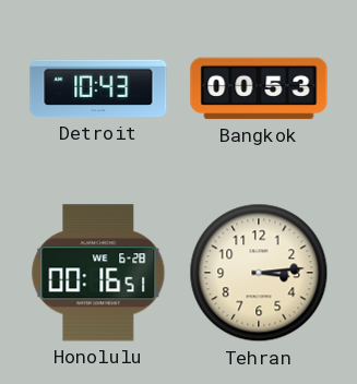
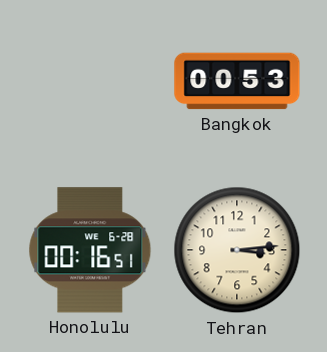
Detroit: 10:43 -> none
